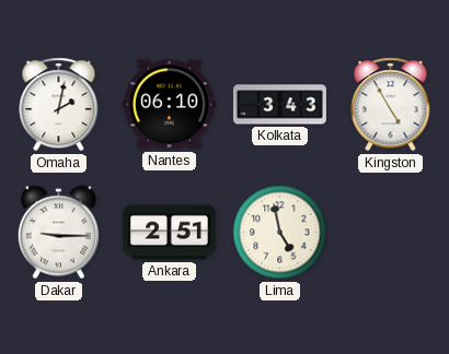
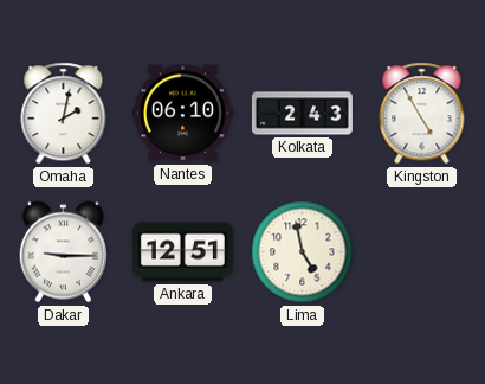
Kolkata: 3:43 -> 2:43
Ankara: 2:51 -> 12:51
